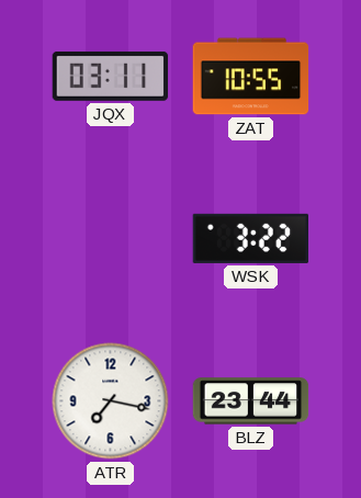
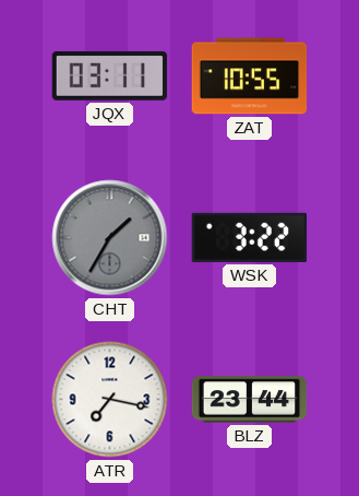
CHT: none -> 1:35
